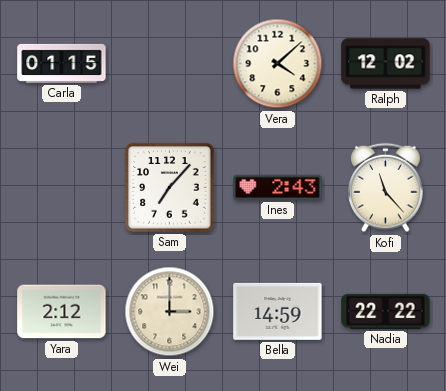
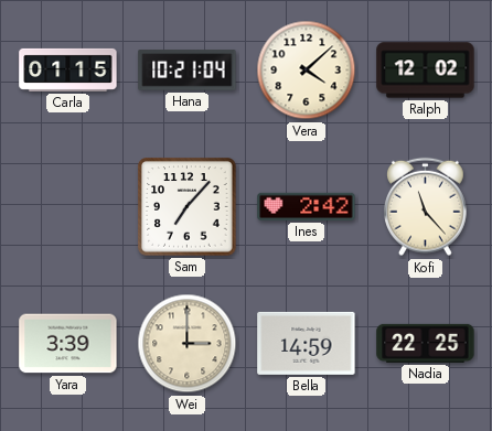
Hana: none -> 10:21
Ines: 2:43 -> 2:42
Yara: 2:12 -> 3:39
Nadia: 22:22 -> 22:25
